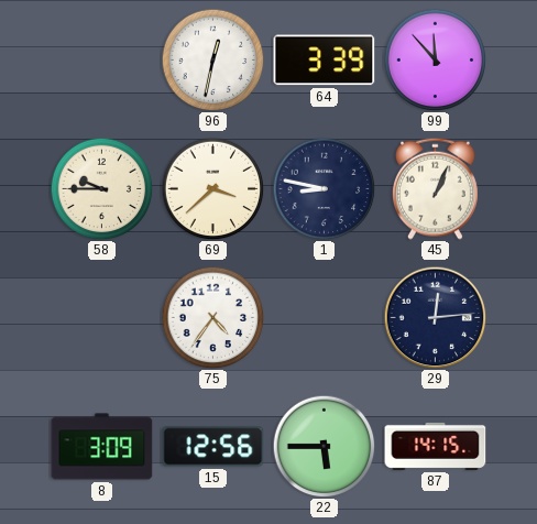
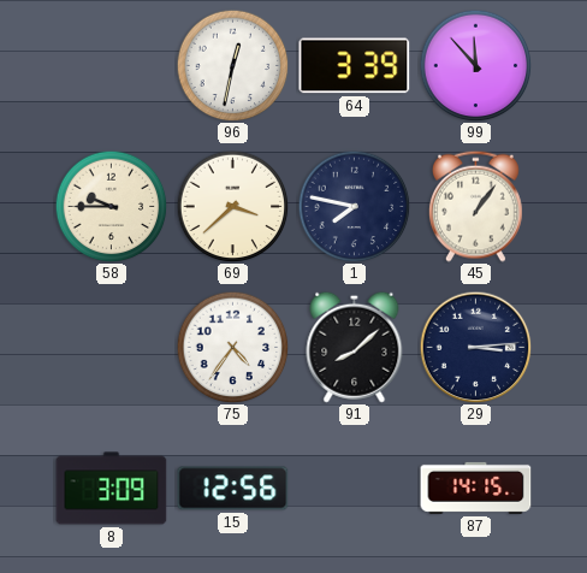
1: 8:47 -> 7:47
45: 1:04 -> 1:06
91: none -> 8:08
29: 12:14 -> 3:14
22: 5:45 -> none
